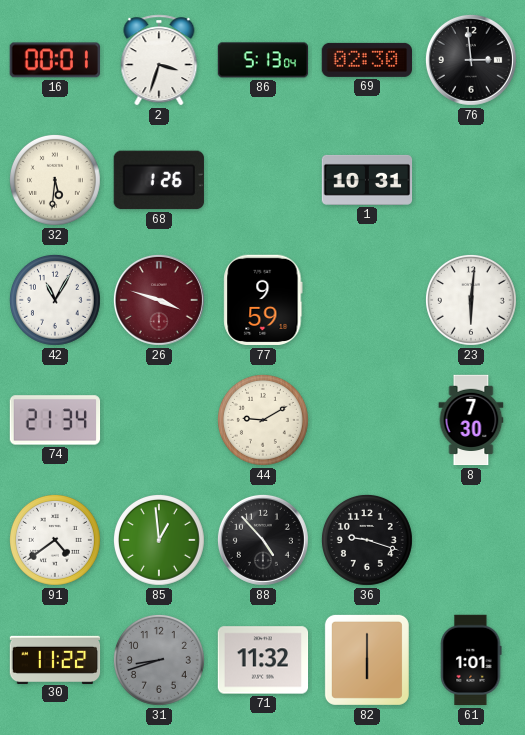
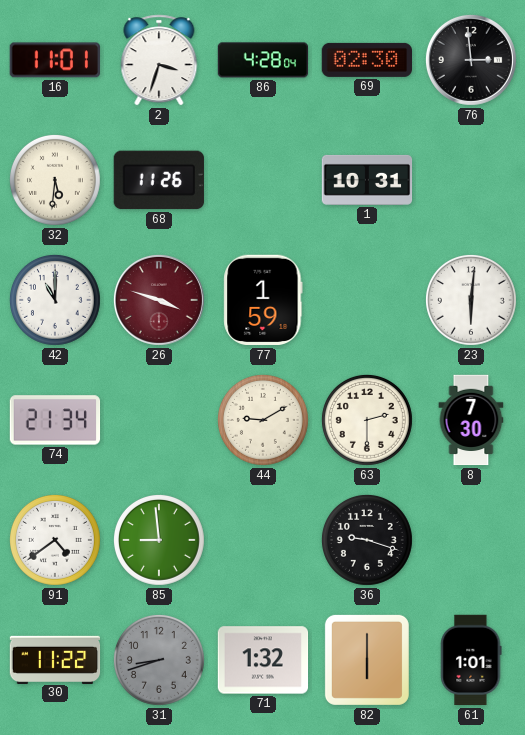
16: 00:01 -> 11:01
86: 5:13 -> 4:28
68: 1:26 -> 11:26
42: 11:05 -> 11:00
77: 9:59 -> 1:59
63: none -> 2:30
85: 12:59 -> 8:59
88: 4:53 -> none
71: 11:32 -> 1:32
